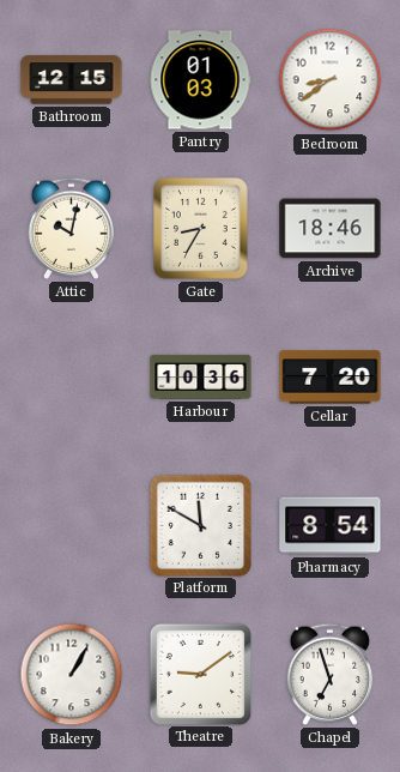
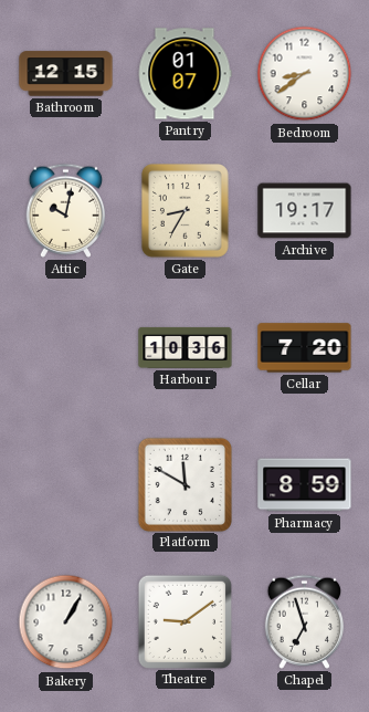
Pantry: 01:03 -> 01:07
Archive: 18:46 -> 19:17
Pharmacy: 8:54 -> 8:59
